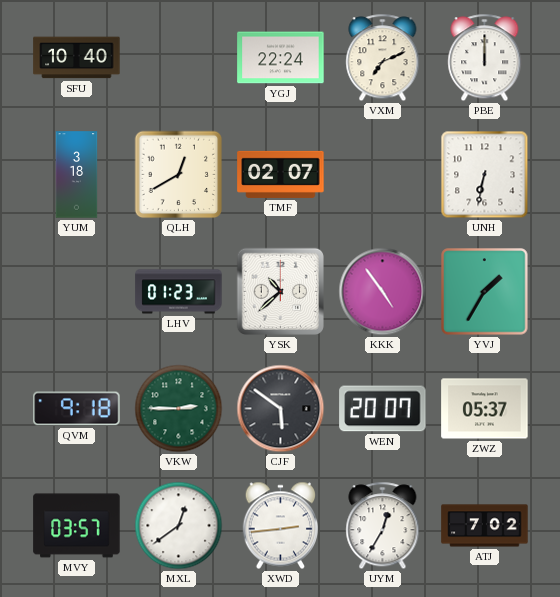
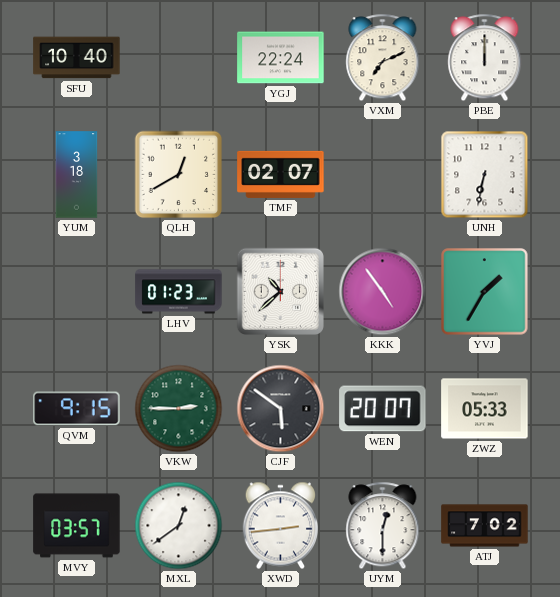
QVM: 9:18 -> 9:15
ZWZ: 05:37 -> 05:33
UYM: 12:35 -> 12:30
